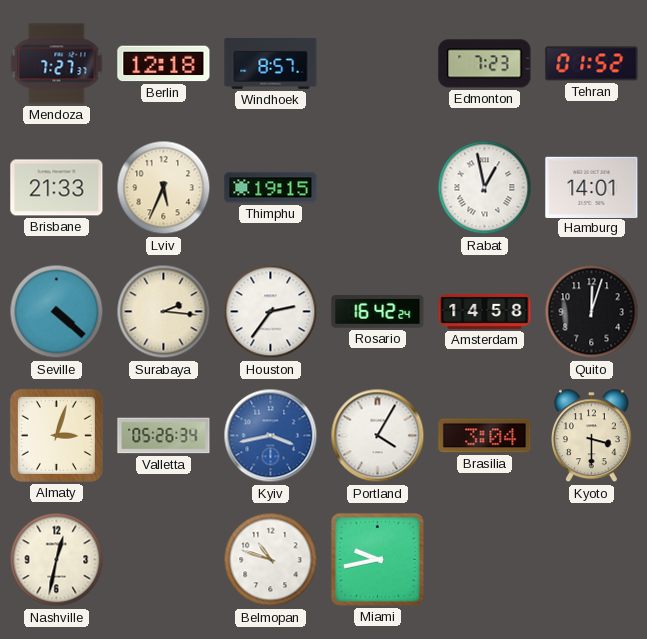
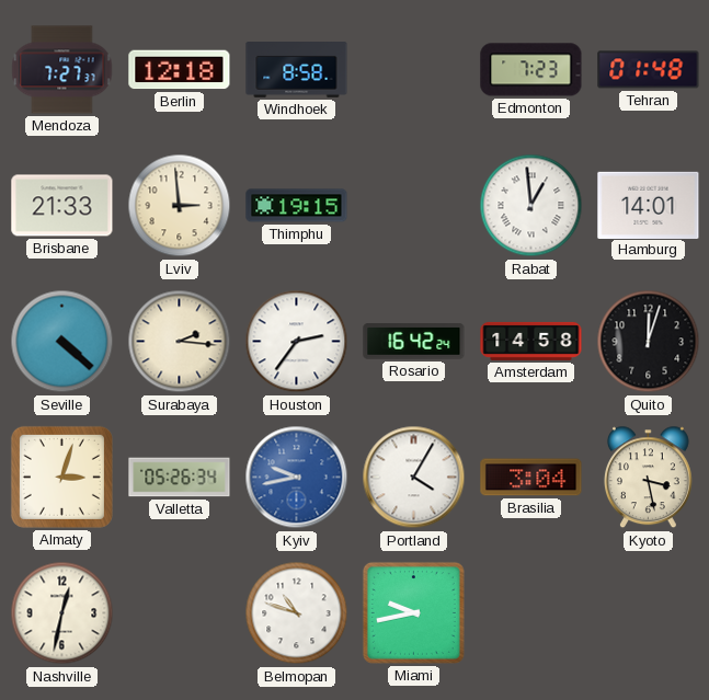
Windhoek: 8:57 -> 8:58
Tehran: 01:52 -> 01:48
Lviv: 5:34 -> 2:59
Rabat: 12:58 -> 12:59
Kyiv: 3:43 -> 9:43
Kyoto: 3:30 -> 3:28
